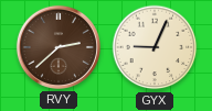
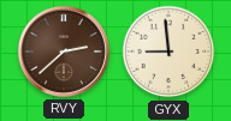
GYX: 9:04 -> 8:59
